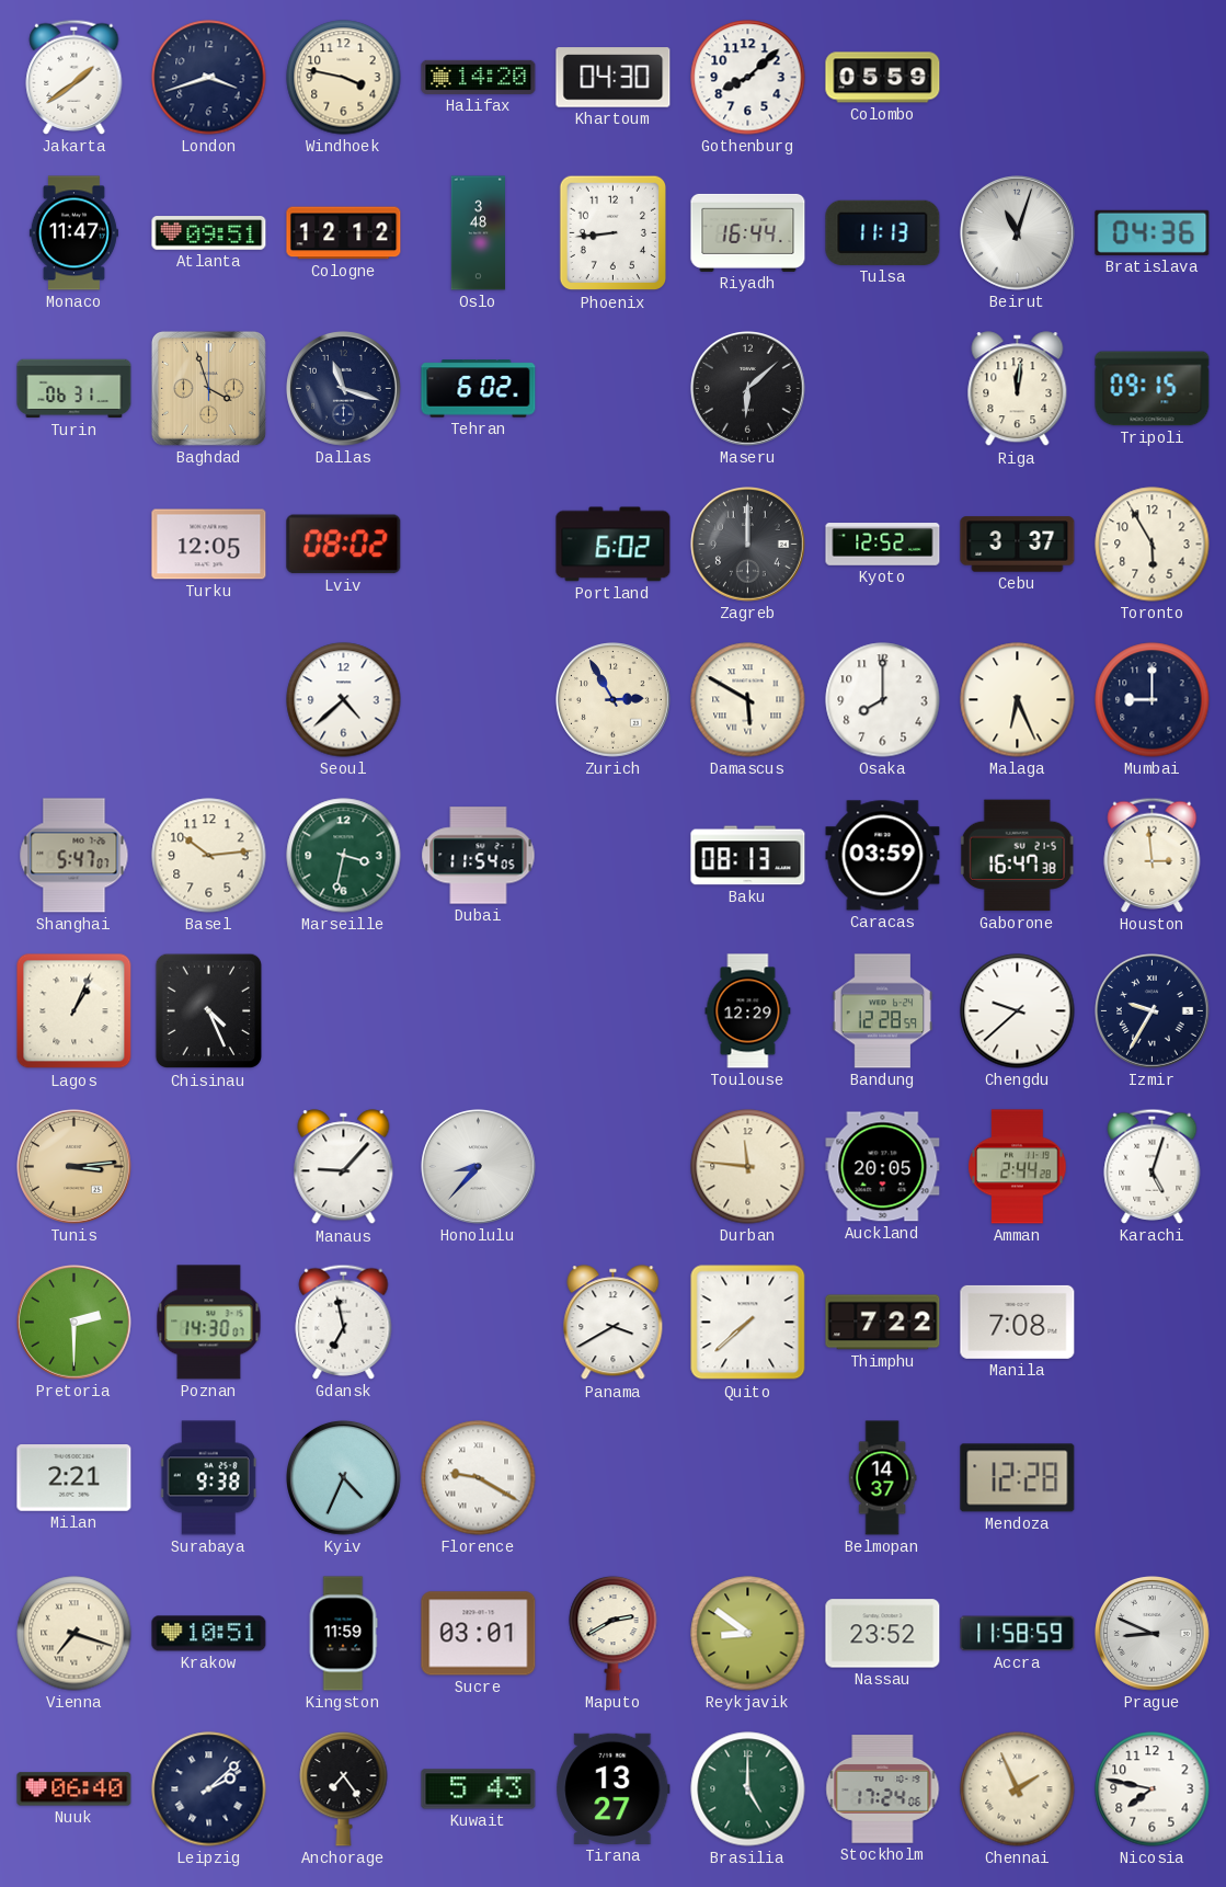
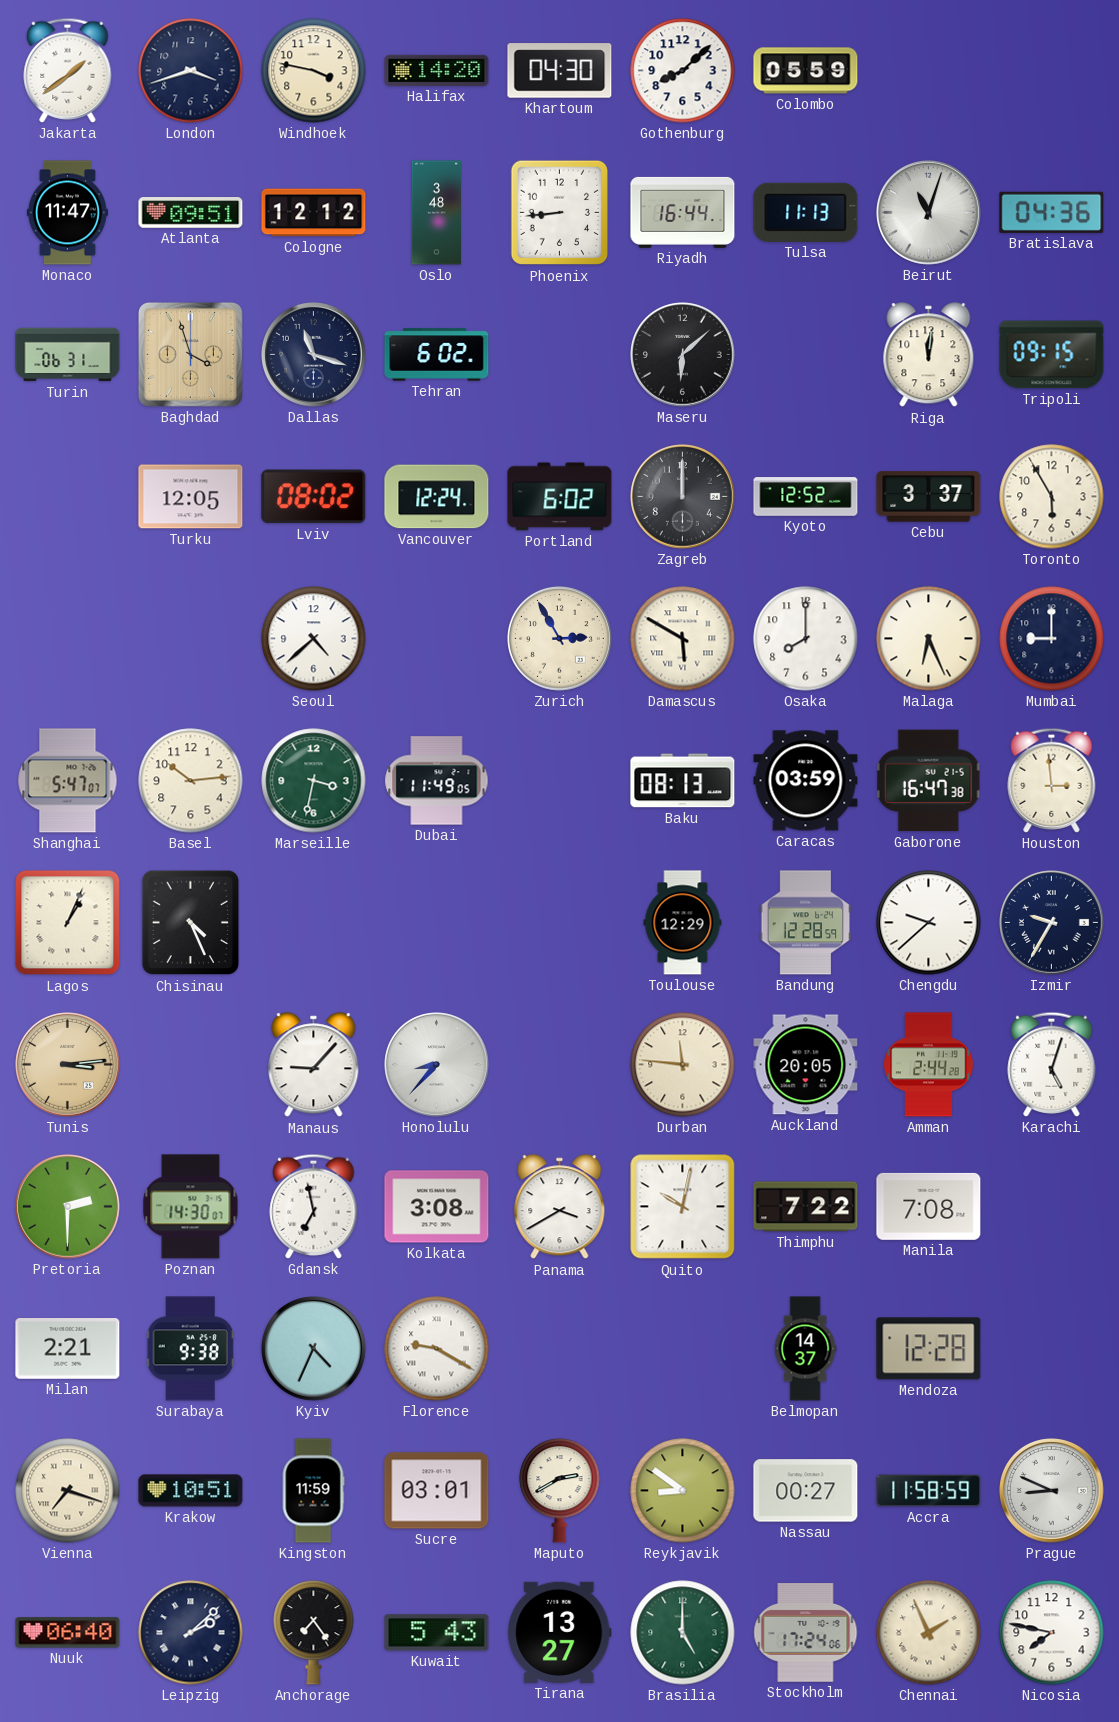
Vancouver: none -> 12:24
Dubai: 11:54 -> 11:49
Kolkata: none -> 3:08
Quito: 7:38 -> 10:02
Nassau: 23:52 -> 00:27
